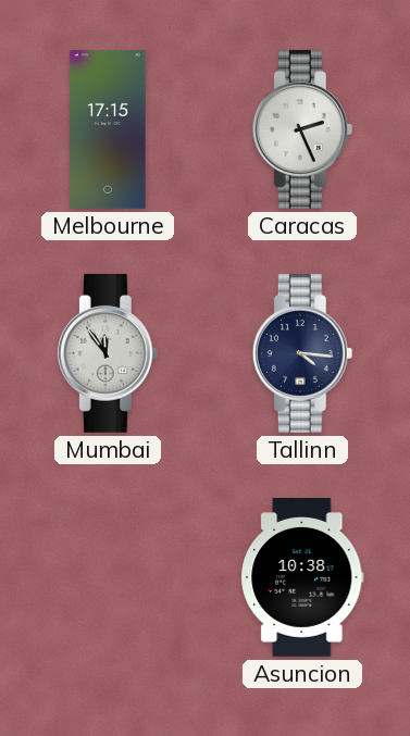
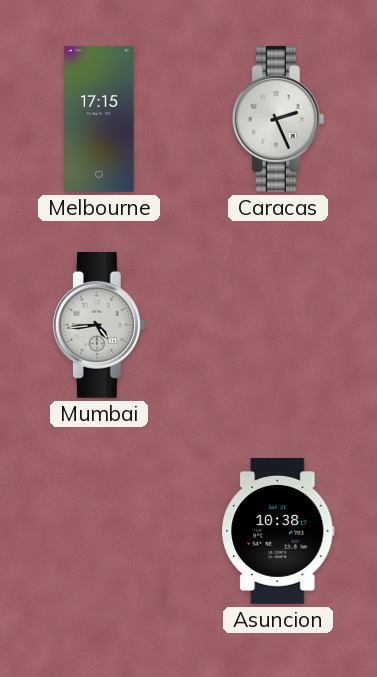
Mumbai: 11:54 -> 4:44
Tallinn: 4:16 -> none
